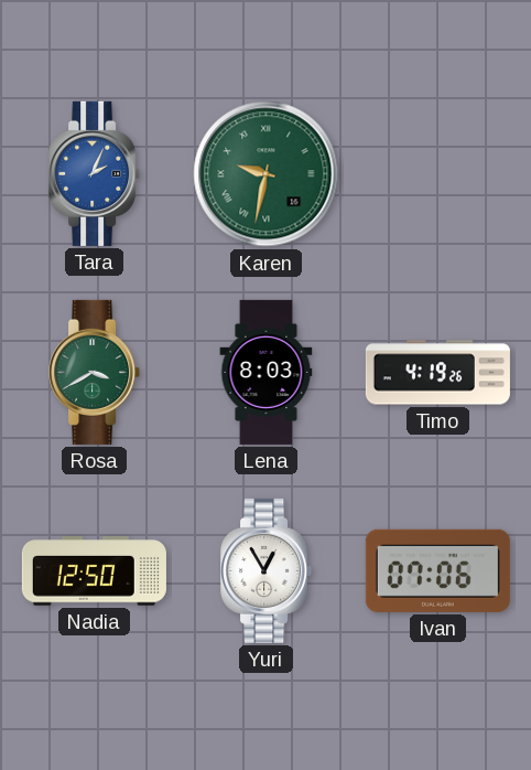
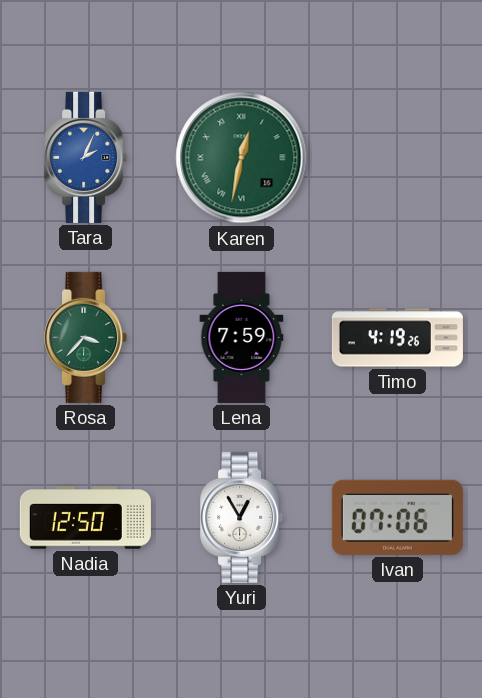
Karen: 9:32 -> 12:32
Rosa: 3:40 -> 3:37
Lena: 8:03 -> 7:59
